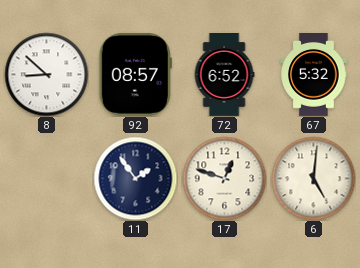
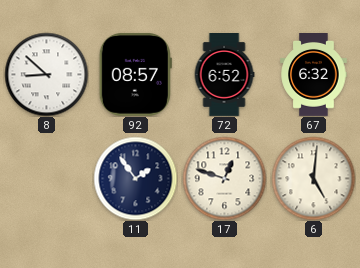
67: 5:32 -> 6:32
